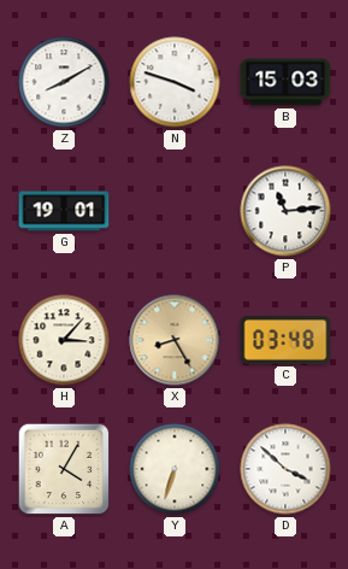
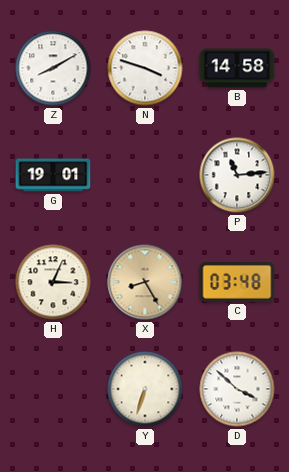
B: 15:03 -> 14:58
H: 3:07 -> 3:04
A: 4:05 -> none
